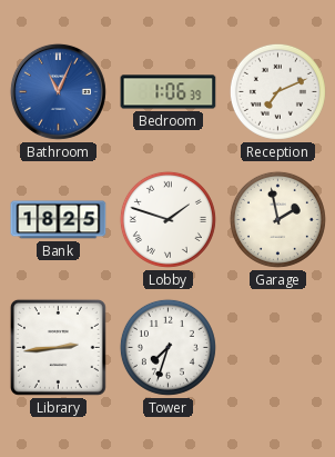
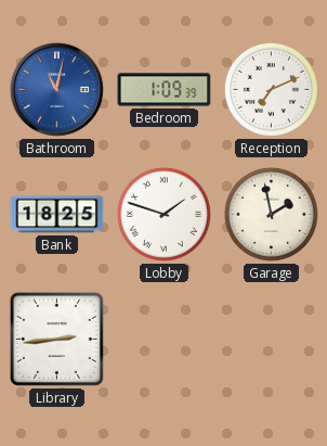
Bathroom: 11:04 -> 11:02
Bedroom: 1:06 -> 1:09
Tower: 7:33 -> none
